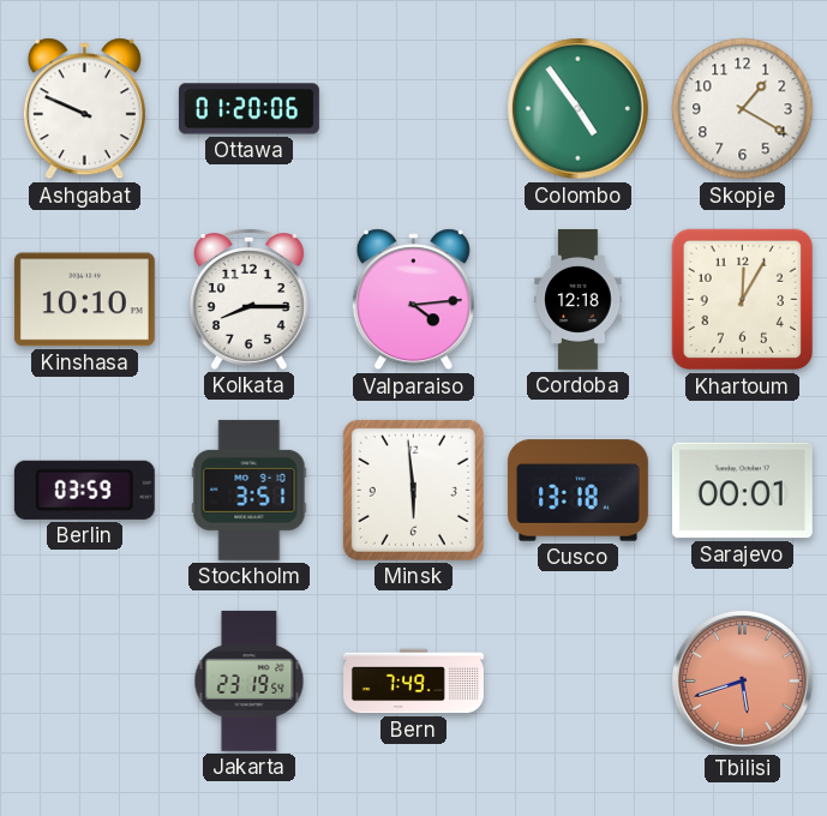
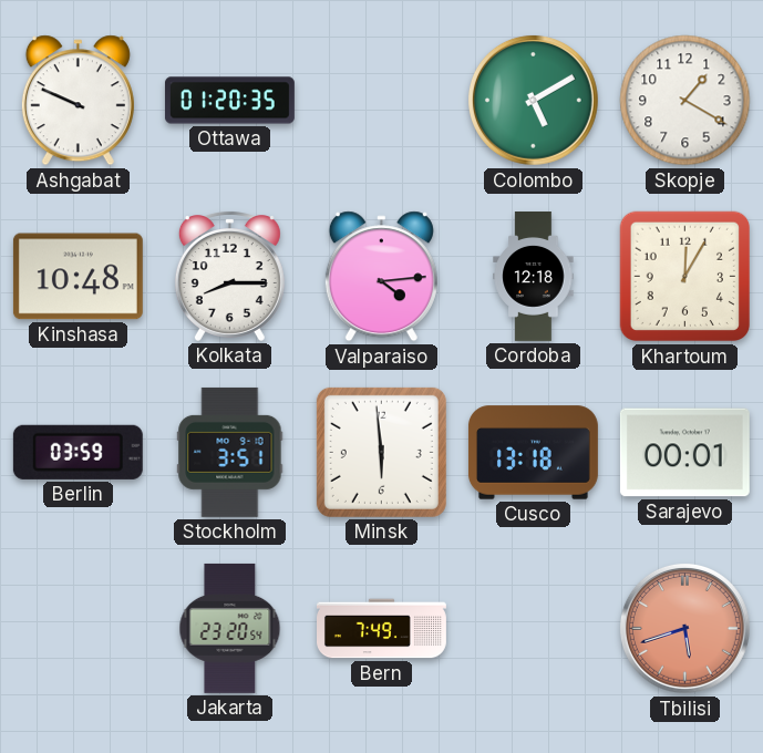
Ottawa: 01:20:06 -> 01:20:35
Colombo: 4:54 -> 5:10
Kinshasa: 10:10 -> 10:48
Jakarta: 23:19 -> 23:20
